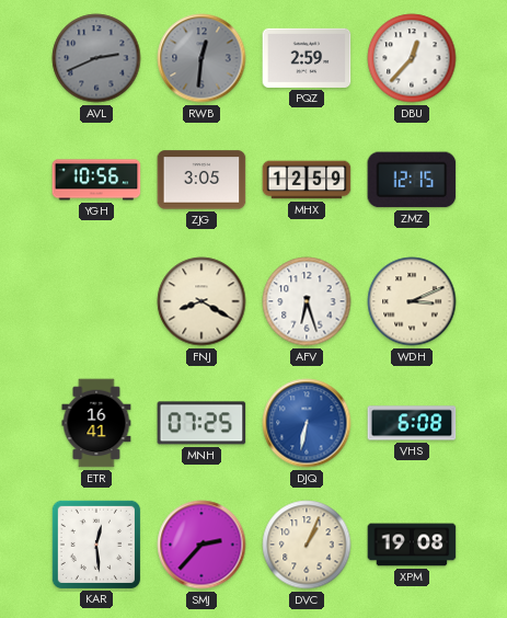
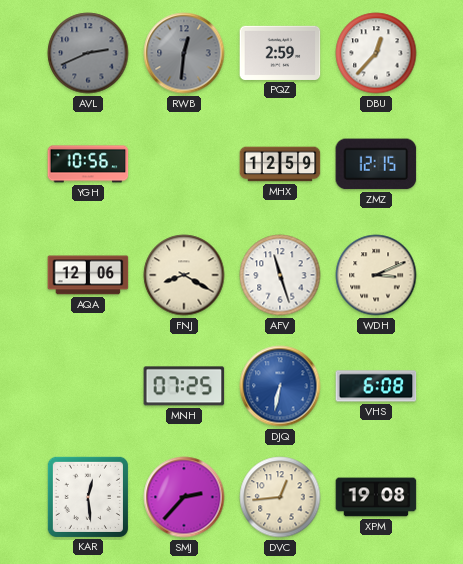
ZJG: 3:05 -> none
AQA: none -> 12:06
AFV: 6:27 -> 11:27
ETR: 16:41 -> none
DVC: 1:04 -> 12:44
